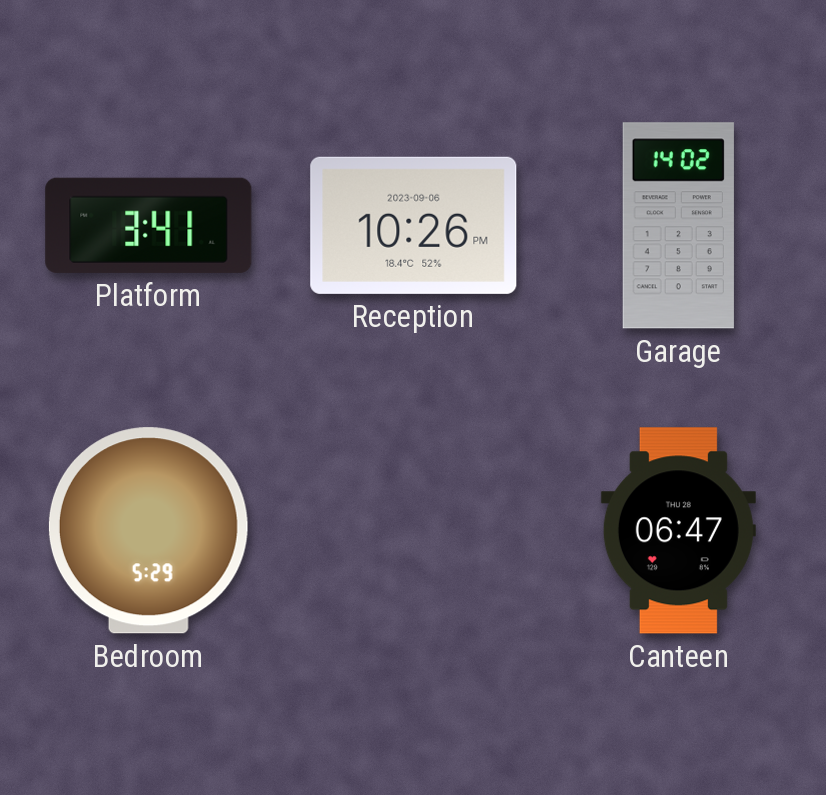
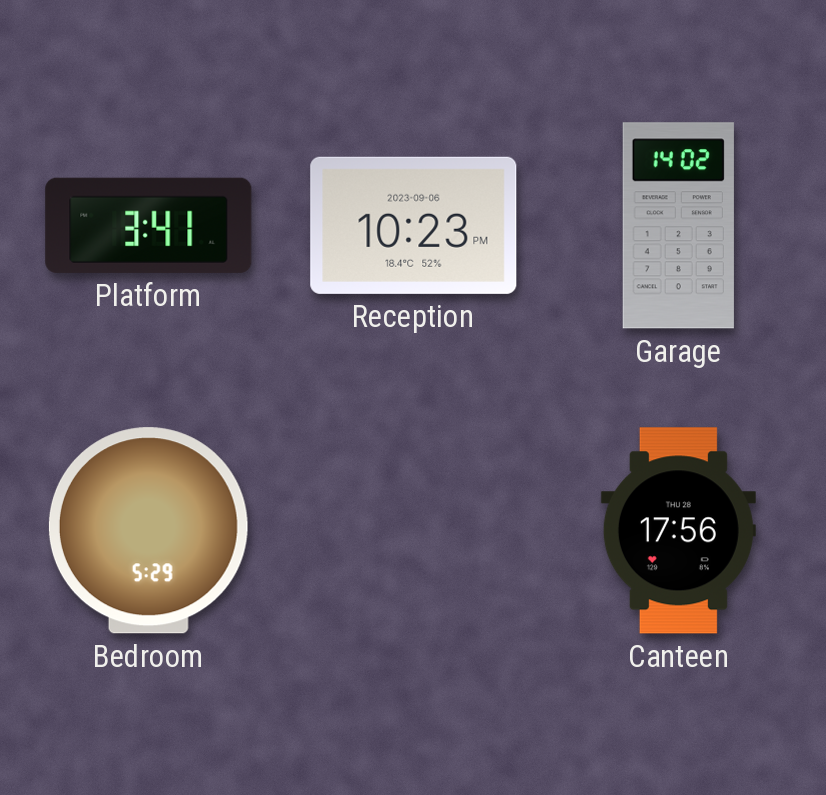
Reception: 10:26 -> 10:23
Canteen: 06:47 -> 17:56
